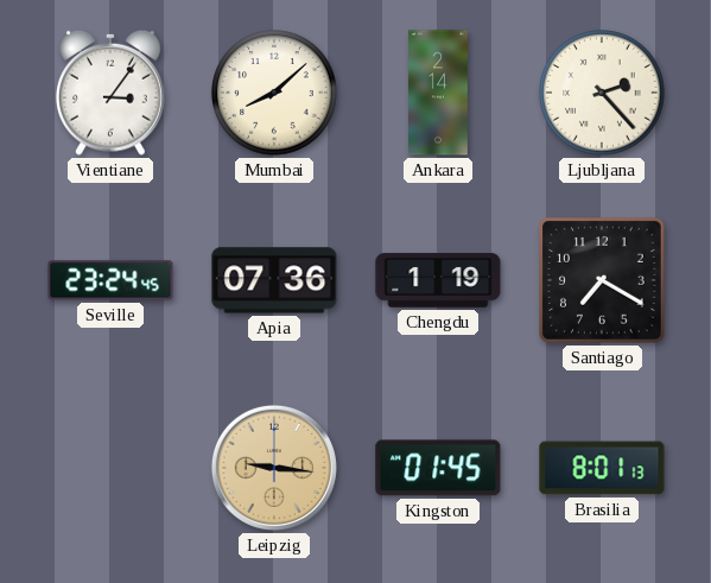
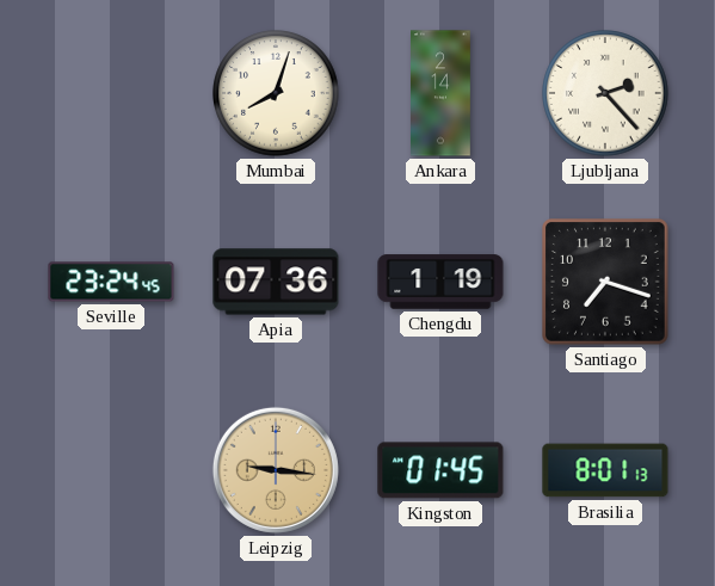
Vientiane: 3:06 -> none
Mumbai: 8:08 -> 8:03
Santiago: 7:20 -> 7:18
